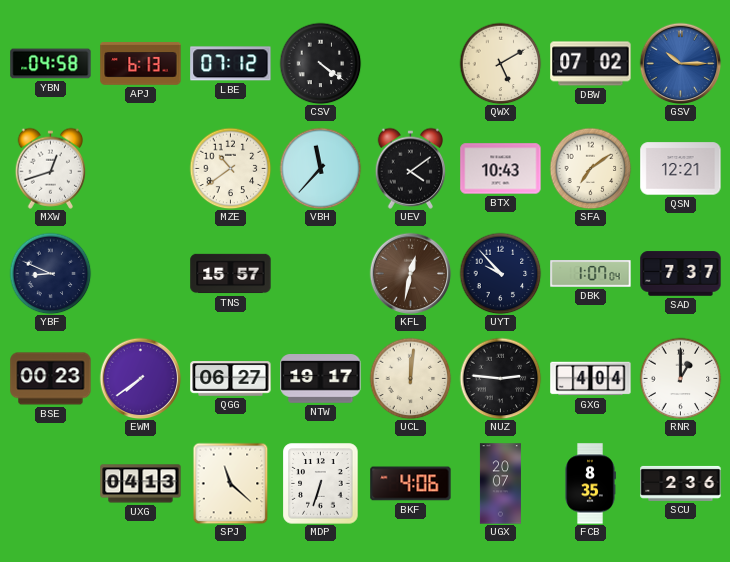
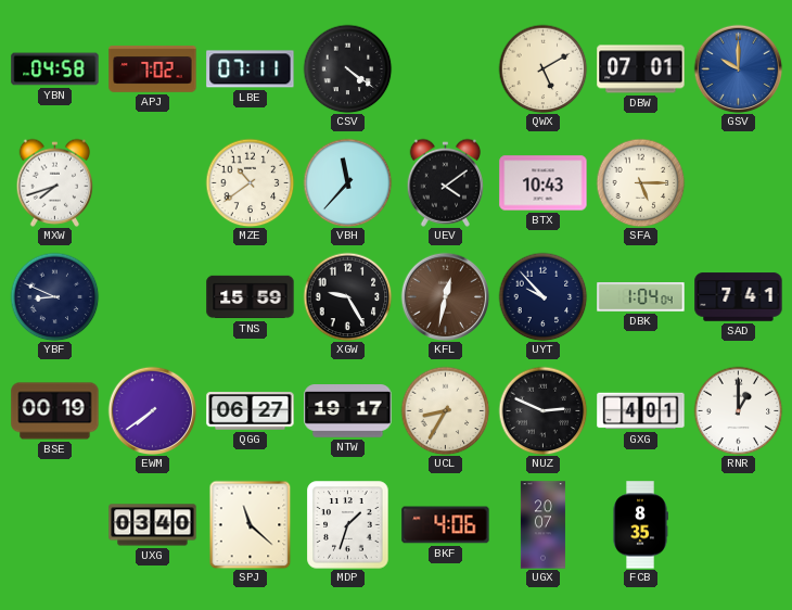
APJ: 6:13 -> 7:02
LBE: 07:12 -> 07:11
DBW: 07:02 -> 07:01
GSV: 10:15 -> 10:00
MXW: 12:42 -> 7:42
SFA: 7:09 -> 5:15
QSN: 12:21 -> none
TNS: 15:57 -> 15:59
XGW: none -> 9:25
DBK: 1:07 -> 1:04
SAD: 7:37 -> 7:41
BSE: 00:23 -> 00:19
UCL: 12:01 -> 8:35
NUZ: 2:46 -> 2:49
GXG: 4:04 -> 4:01
UXG: 04:13 -> 03:40
MDP: 6:33 -> 1:33
SCU: 2:36 -> none
